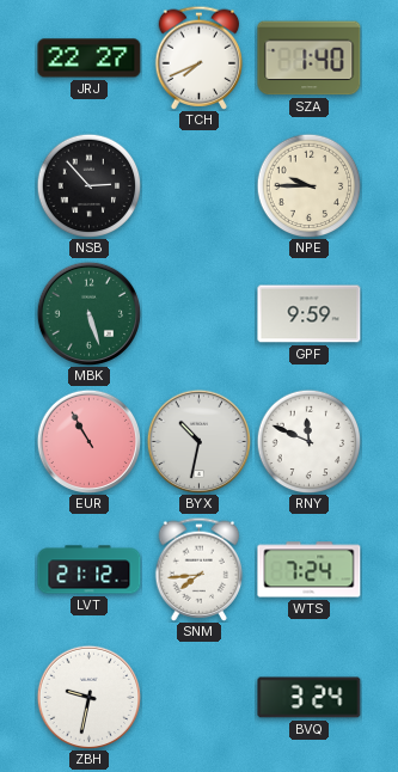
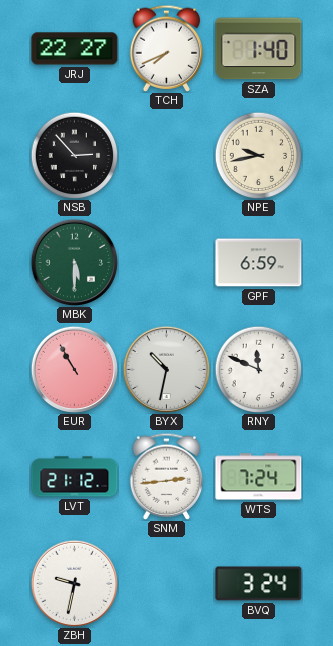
NPE: 9:45 -> 9:43
MBK: 5:27 -> 5:30
GPF: 9:59 -> 6:59
SNM: 7:44 -> 2:44
